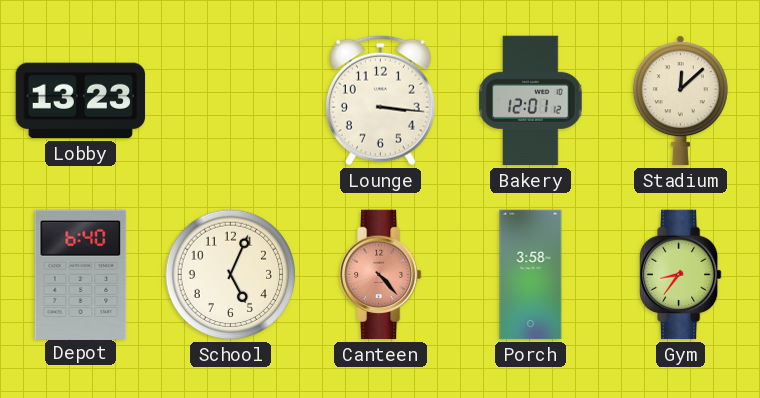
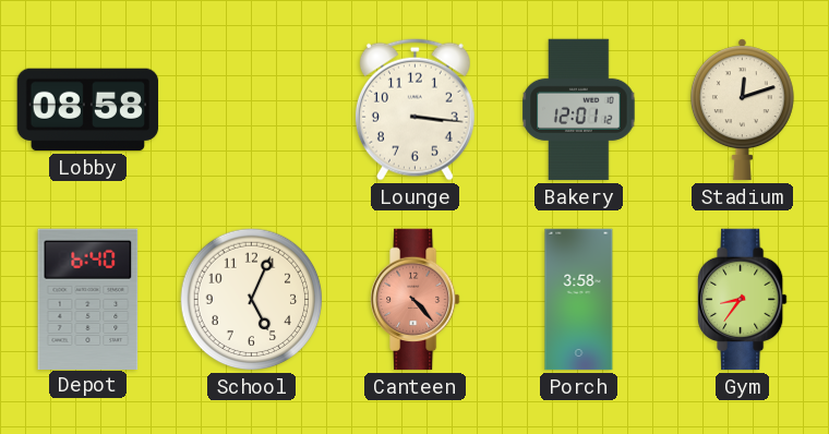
Lobby: 13:23 -> 08:58
Stadium: 12:08 -> 12:12
